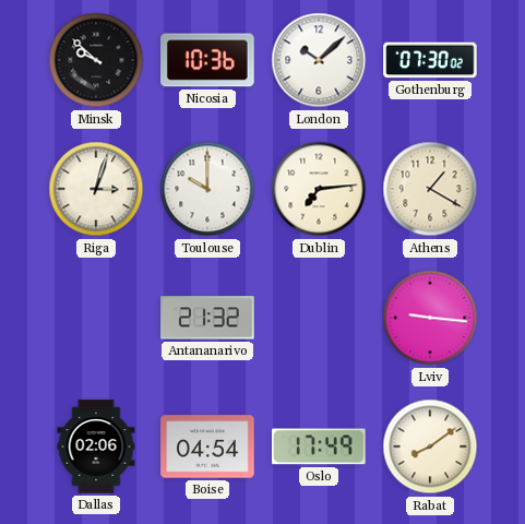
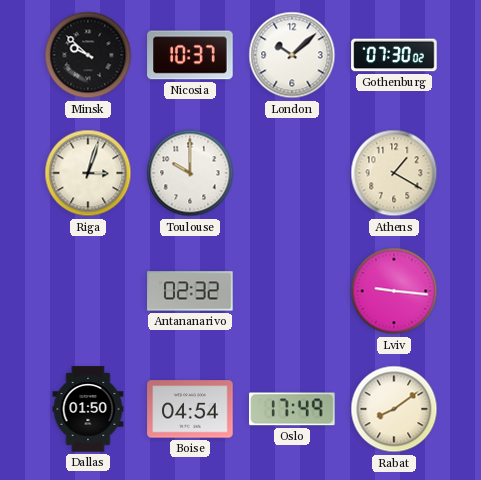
Nicosia: 10:36 -> 10:37
Dublin: 7:14 -> none
Antananarivo: 21:32 -> 02:32
Dallas: 02:06 -> 01:50
